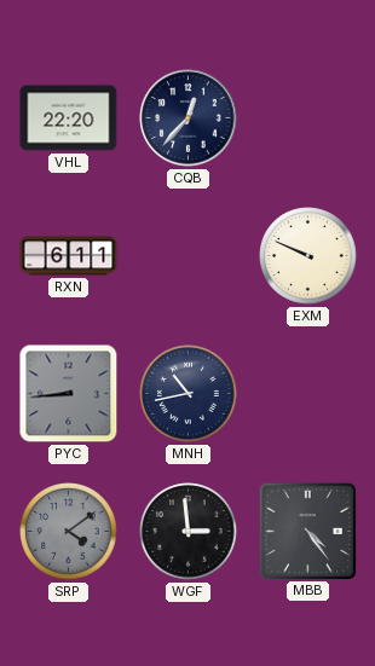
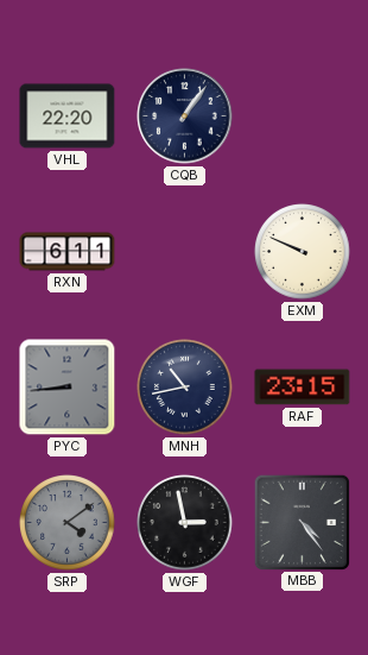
CQB: 12:37 -> 1:06
RAF: none -> 23:15
WGF: 2:59 -> 2:58
